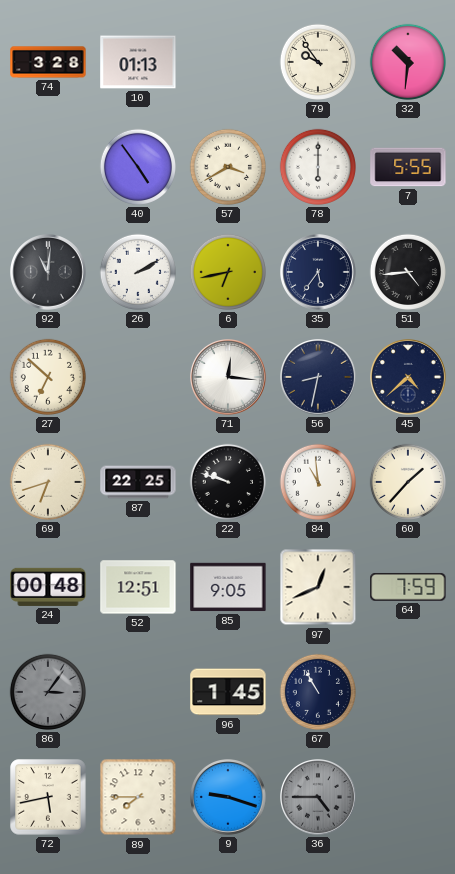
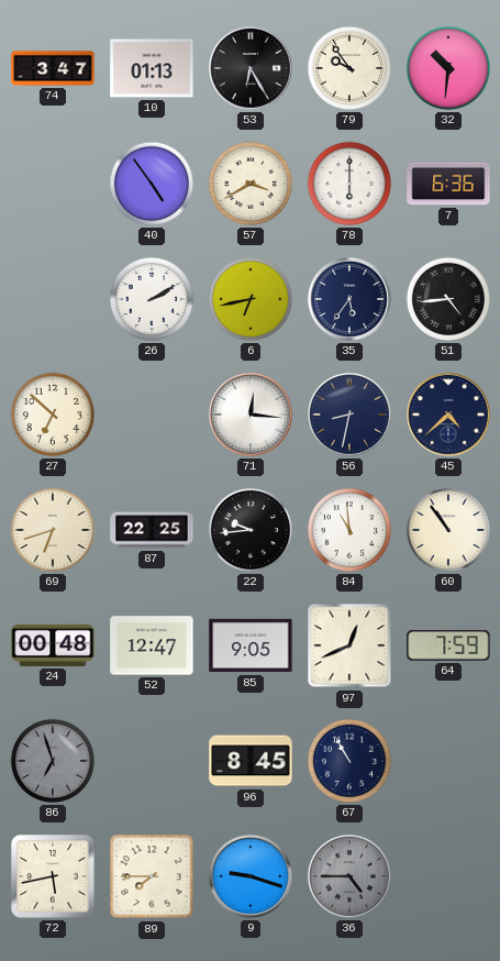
74: 3:28 -> 3:47
53: none -> 6:25
7: 5:55 -> 6:36
92: 11:01 -> none
22: 9:48 -> 9:44
60: 1:37 -> 10:54
52: 12:51 -> 12:47
86: 3:06 -> 6:57
96: 1:45 -> 8:45
